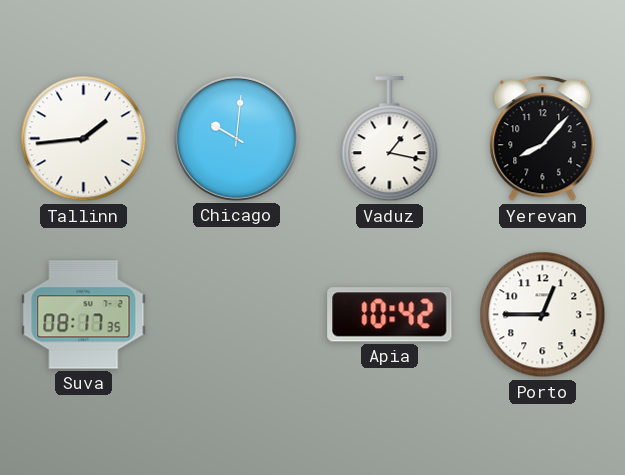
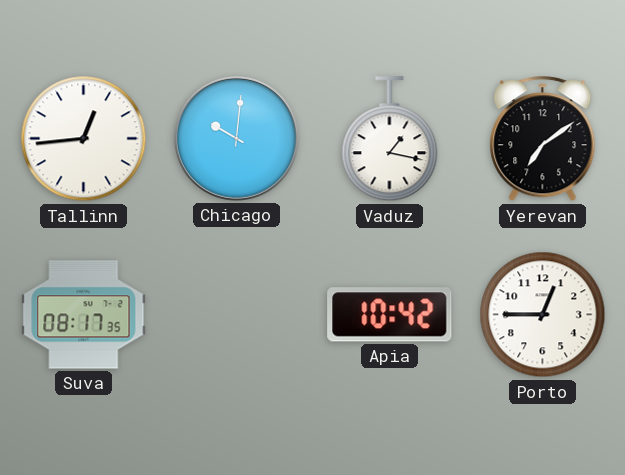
Tallinn: 1:44 -> 12:44
Yerevan: 8:07 -> 7:09
